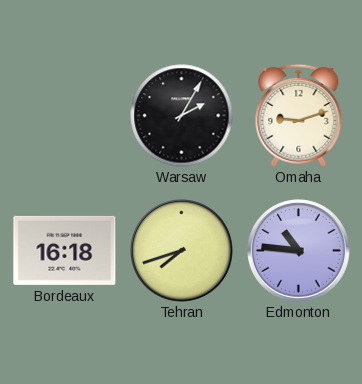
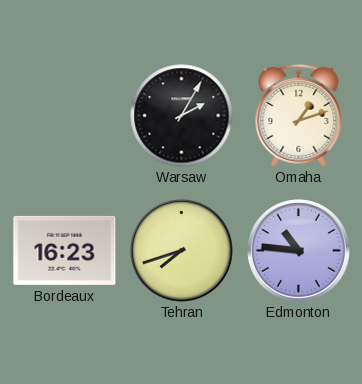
Omaha: 9:12 -> 1:12
Bordeaux: 16:18 -> 16:23
